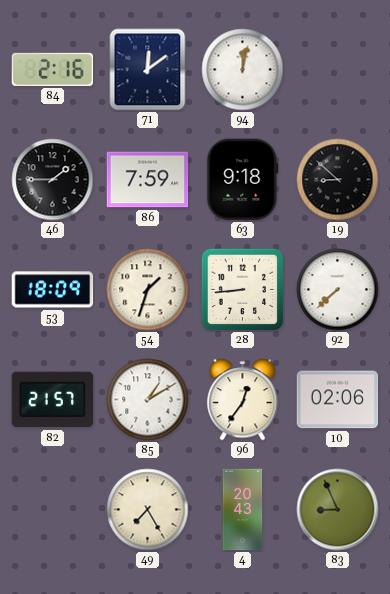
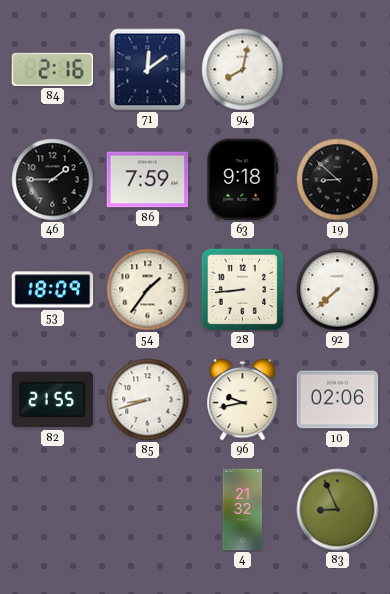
94: 12:02 -> 8:02
54: 1:33 -> 1:36
82: 21:57 -> 21:55
85: 1:10 -> 8:42
96: 12:36 -> 9:43
49: 7:25 -> none
4: 20:43 -> 21:32
